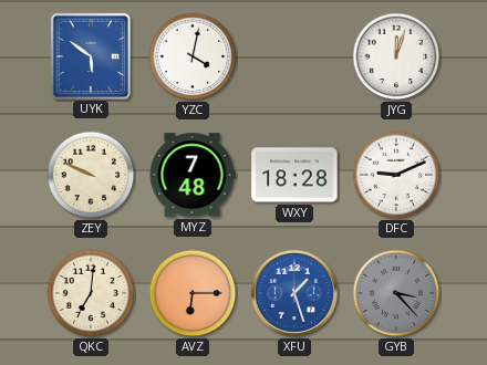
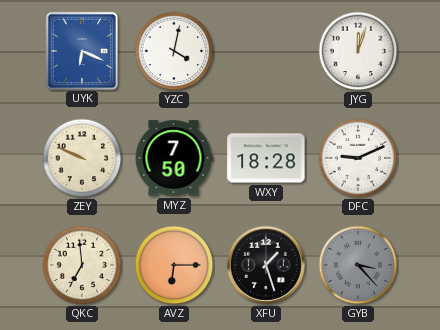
UYK: 5:51 -> 6:19
MYZ: 7:48 -> 7:50
QKC: 7:01 -> 6:59
XFU dial: blue -> black
